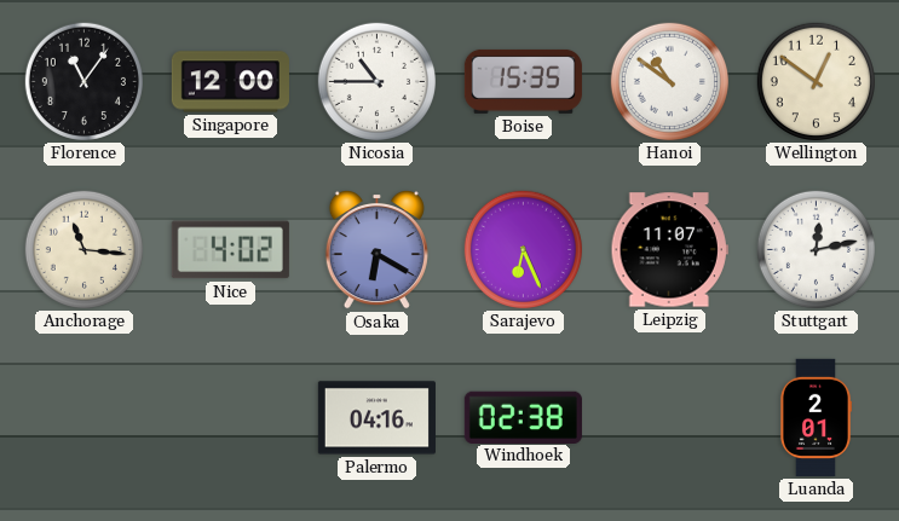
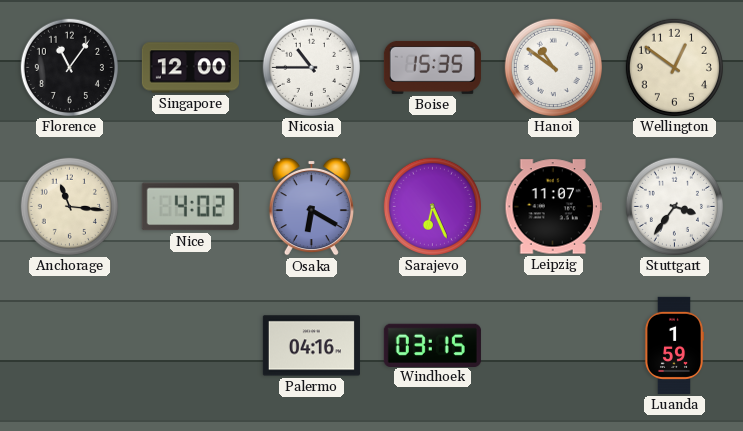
Stuttgart: 12:13 -> 3:36
Windhoek: 02:38 -> 03:15
Luanda: 2:01 -> 1:59
